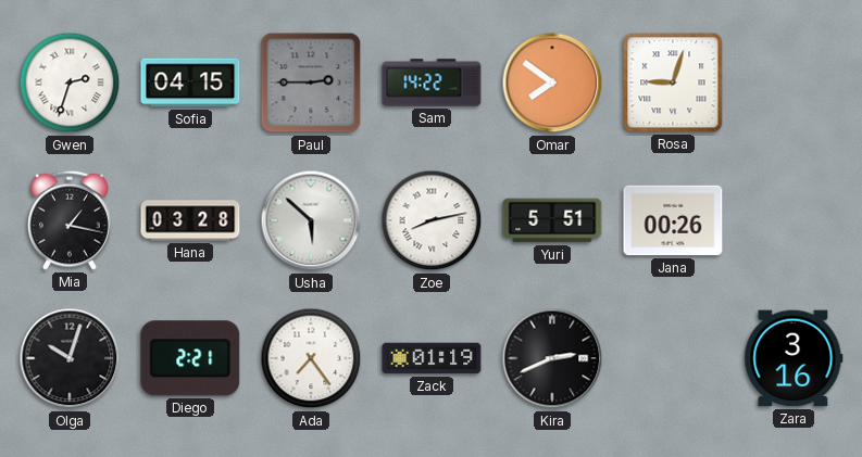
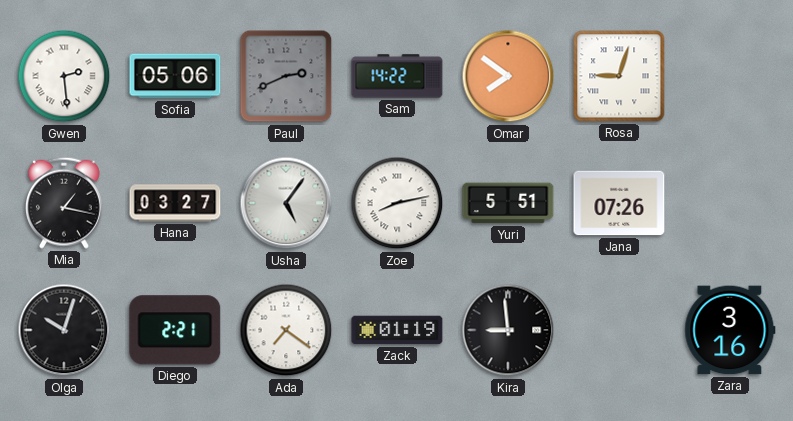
Gwen: 2:33 -> 2:29
Sofia: 04:15 -> 05:06
Paul: 2:45 -> 2:41
Hana: 03:28 -> 03:27
Usha: 5:52 -> 5:06
Jana: 00:26 -> 07:26
Ada: 7:24 -> 7:21
Kira: 2:41 -> 8:59
